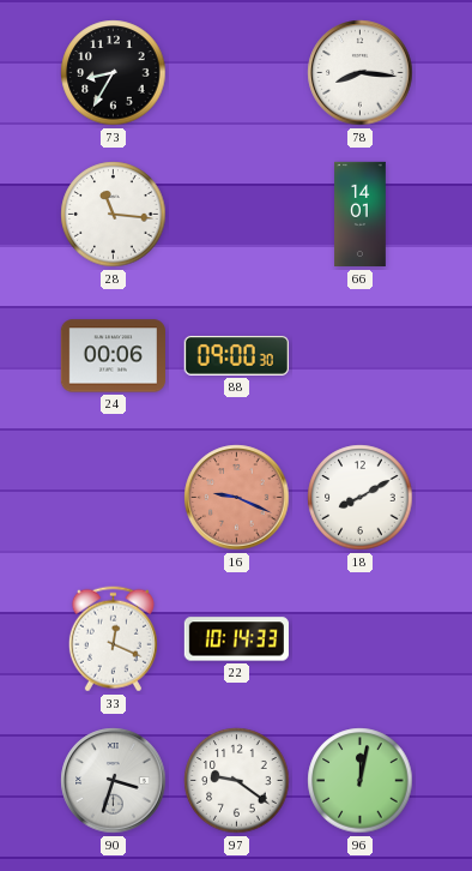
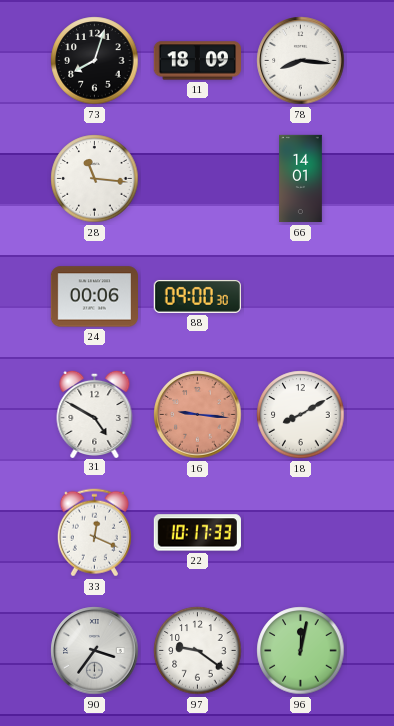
73: 8:35 -> 8:03
11: none -> 18:09
31: none -> 4:50
16: 9:19 -> 9:16
22: 10:14 -> 10:17
90: 3:33 -> 3:36
